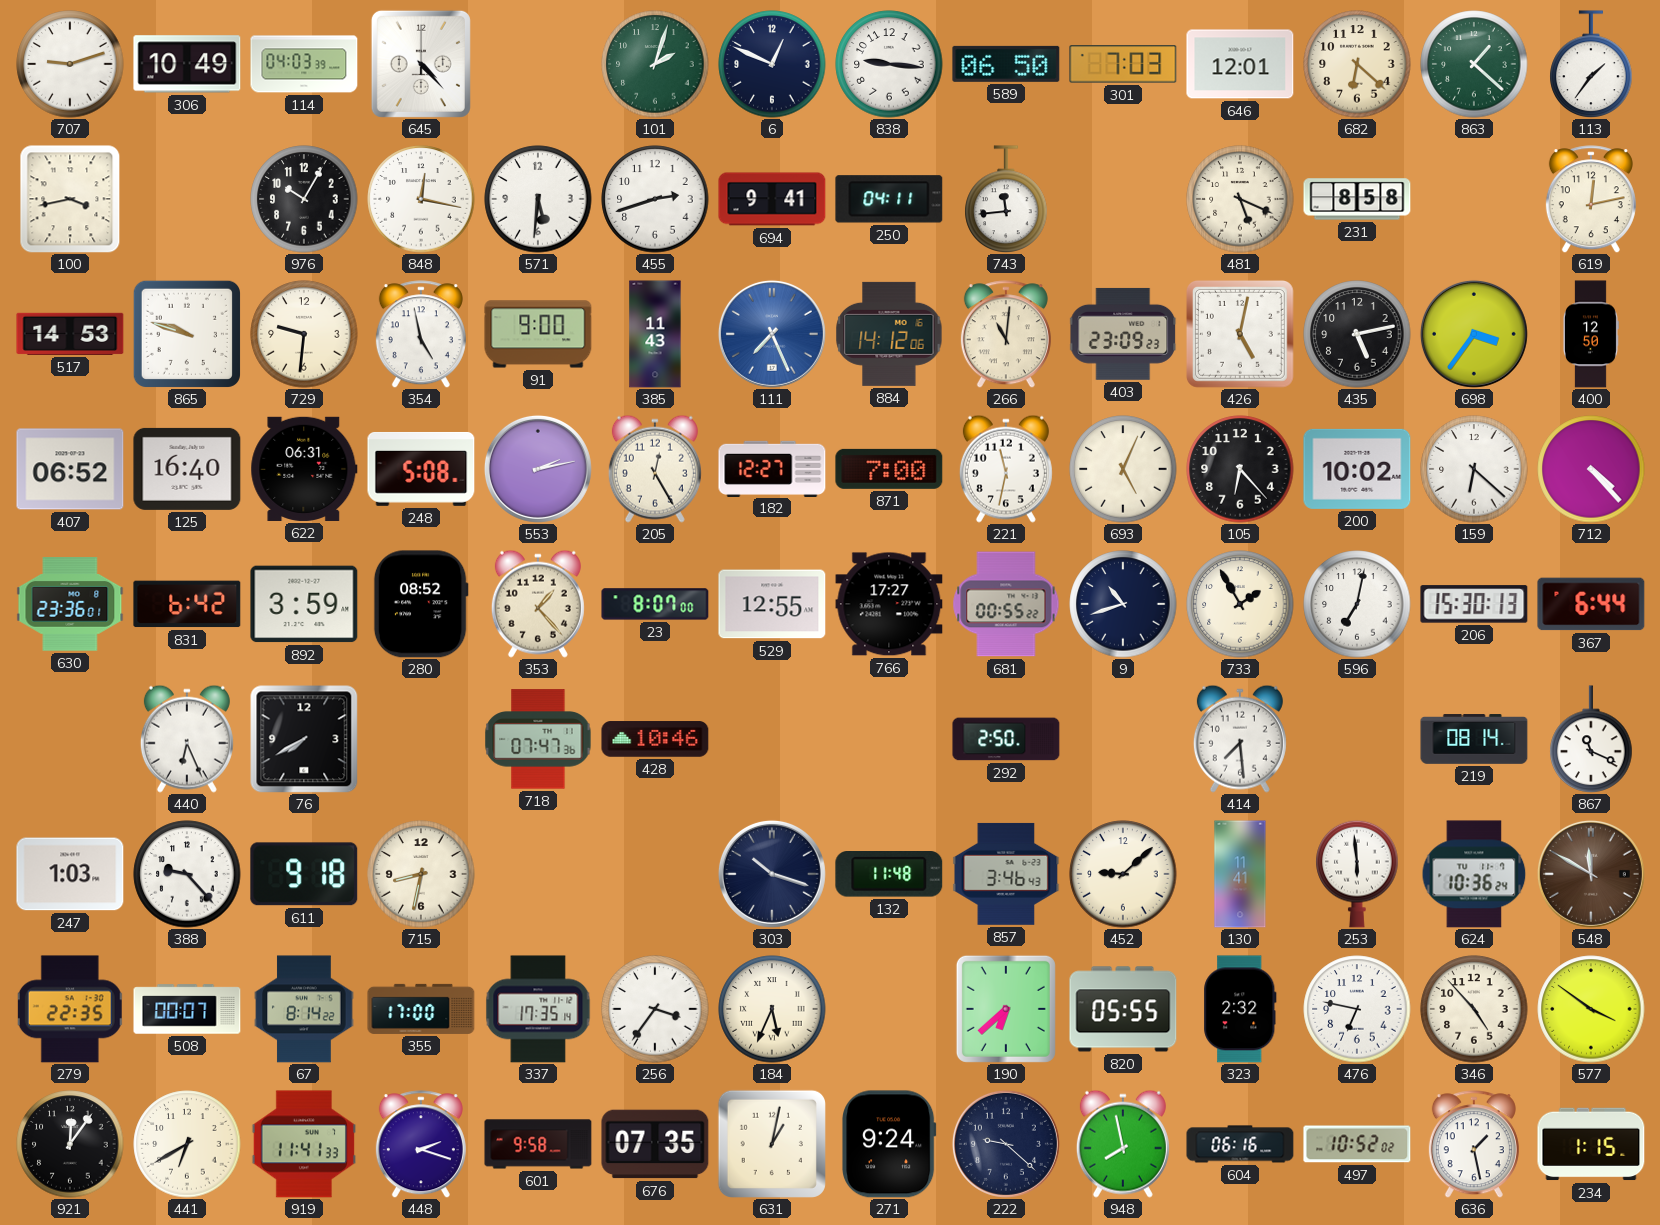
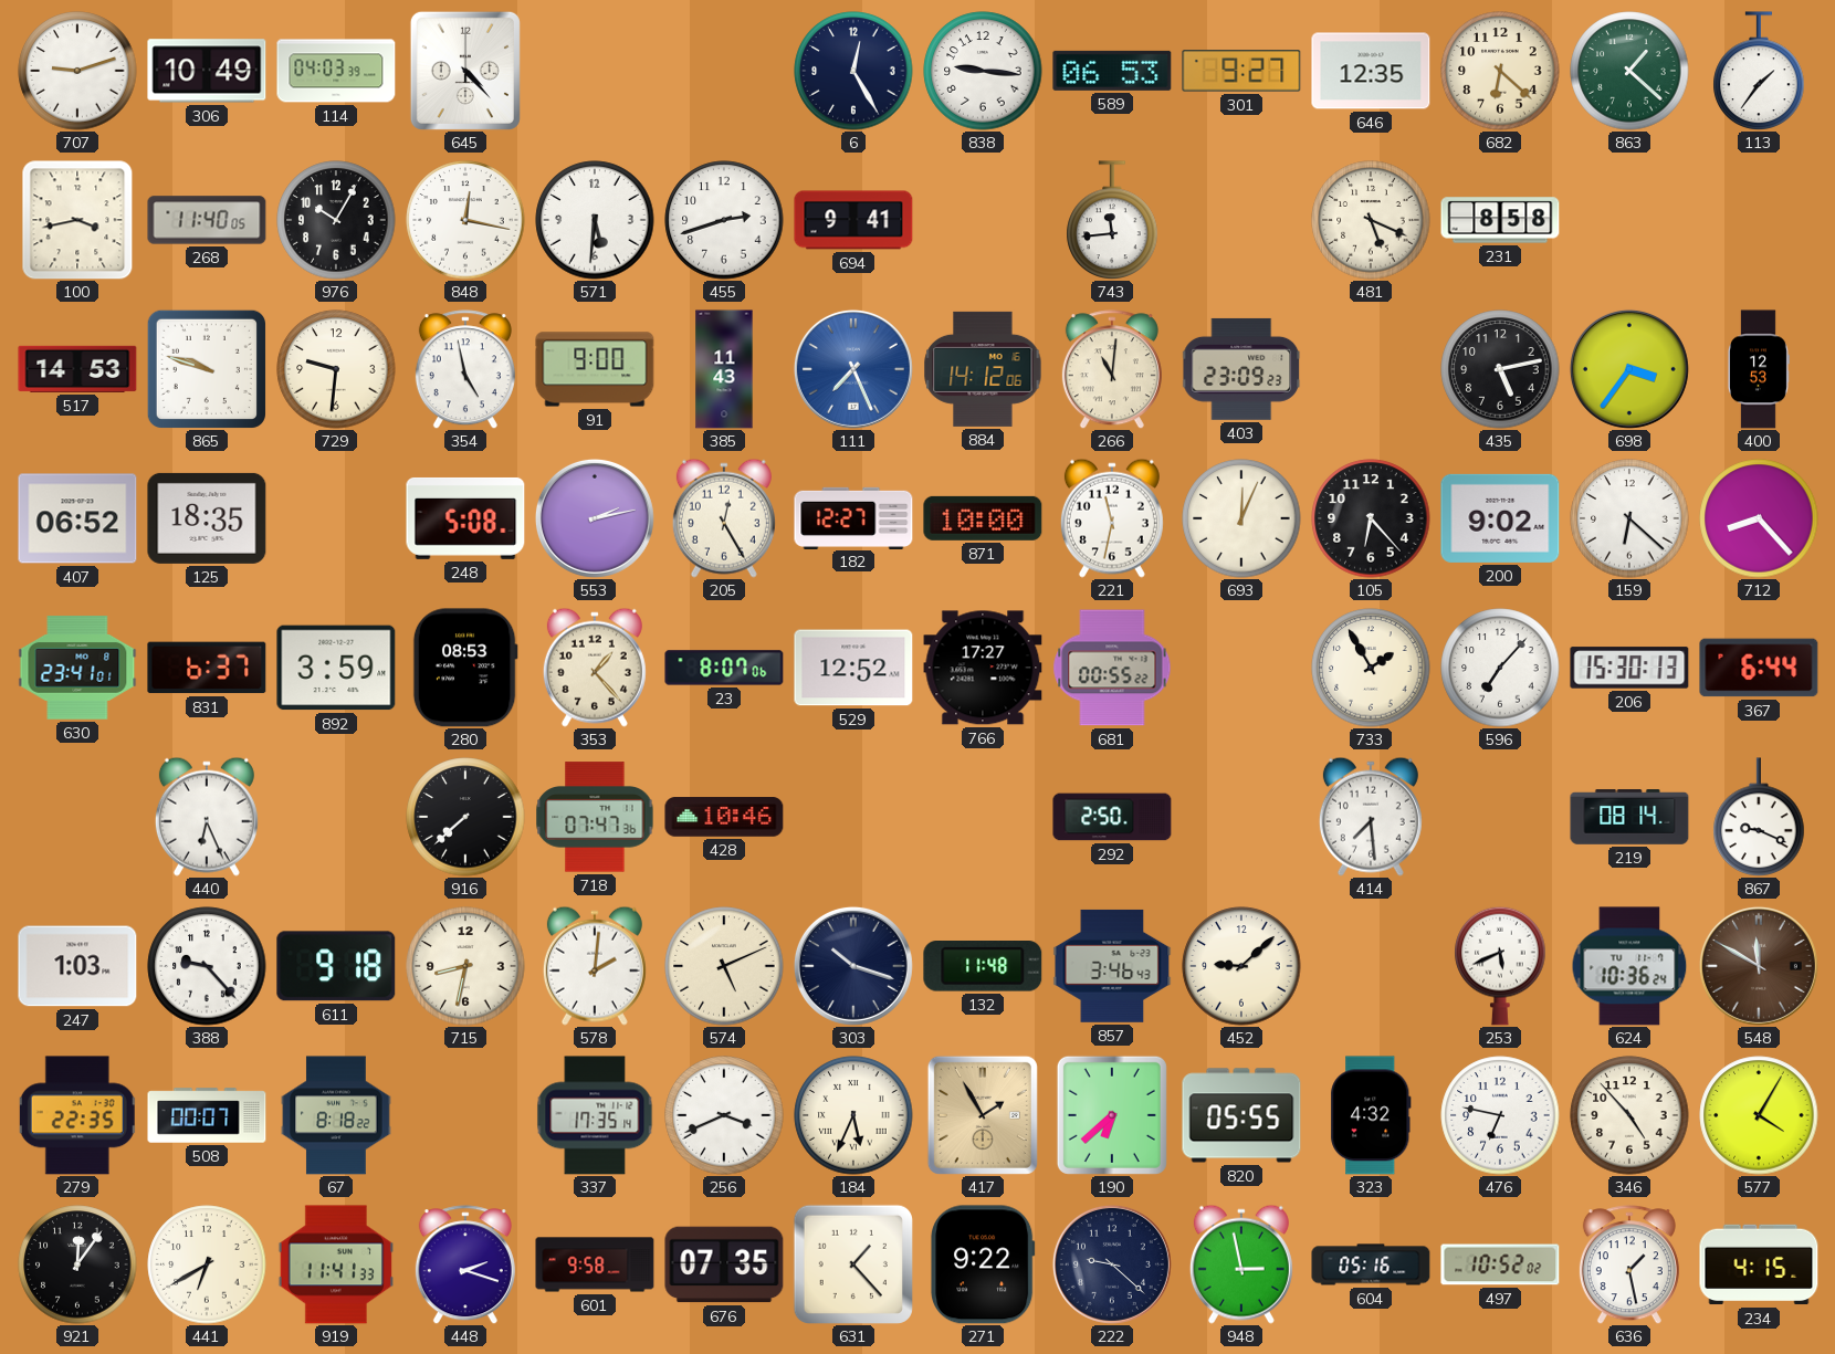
101: 2:03 -> none
6: 12:49 -> 12:25
589: 06:50 -> 06:53
301: 7:03 -> 9:27
646: 12:01 -> 12:35
268: none -> 11:40
250: 04:11 -> none
619: 12:13 -> none
426: 5:02 -> none
400: 12:50 -> 12:53
125: 16:40 -> 18:35
622: 06:31 -> none
871: 7:00 -> 10:00
693: 5:04 -> 12:04
200: 10:02 -> 9:02
712: 4:23 -> 8:23
630: 23:36 -> 23:41
831: 6:42 -> 6:37
280: 08:52 -> 08:53
23: 8:07:00 -> 8:07:06
529: 12:55 -> 12:52
9: 10:42 -> none
596: 7:02 -> 7:07
76: 7:40 -> none
916: none -> 7:38
867: 11:19 -> 9:19
578: none -> 2:01
574: none -> 5:11
130: 11:41 -> none
253: 5:59 -> 5:41
67: 8:14 -> 8:18
355: 17:00 -> none
256: 3:36 -> 3:41
417: none -> 1:55
323: 2:32 -> 4:32
577: 3:51 -> 4:05
631: 1:02 -> 1:23
271: 9:24 -> 9:22
948: 7:58 -> 2:58
604: 06:16 -> 05:16
234: 1:15 -> 4:15
